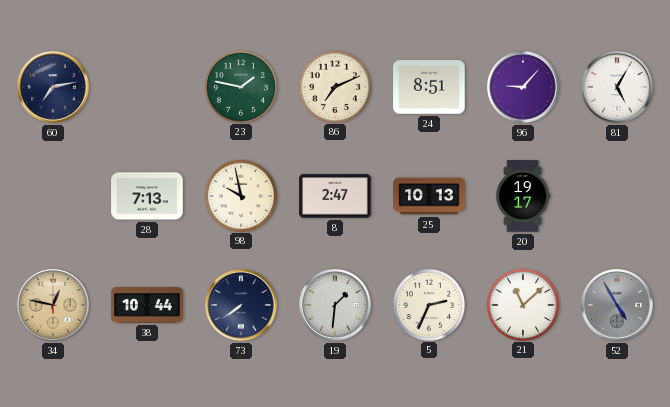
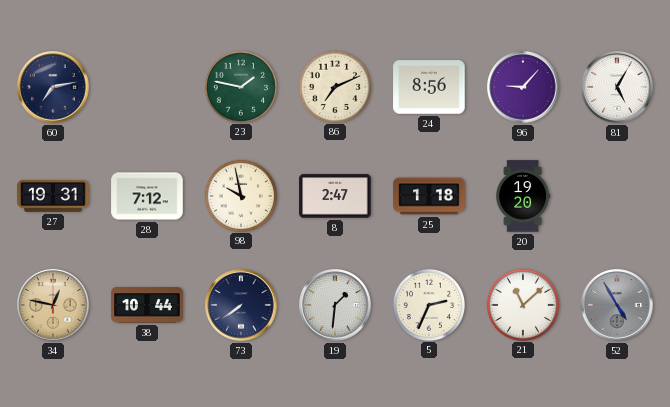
24: 8:51 -> 8:56
27: none -> 19:31
28: 7:13 -> 7:12
25: 10:13 -> 1:18
20: 19:17 -> 19:20
